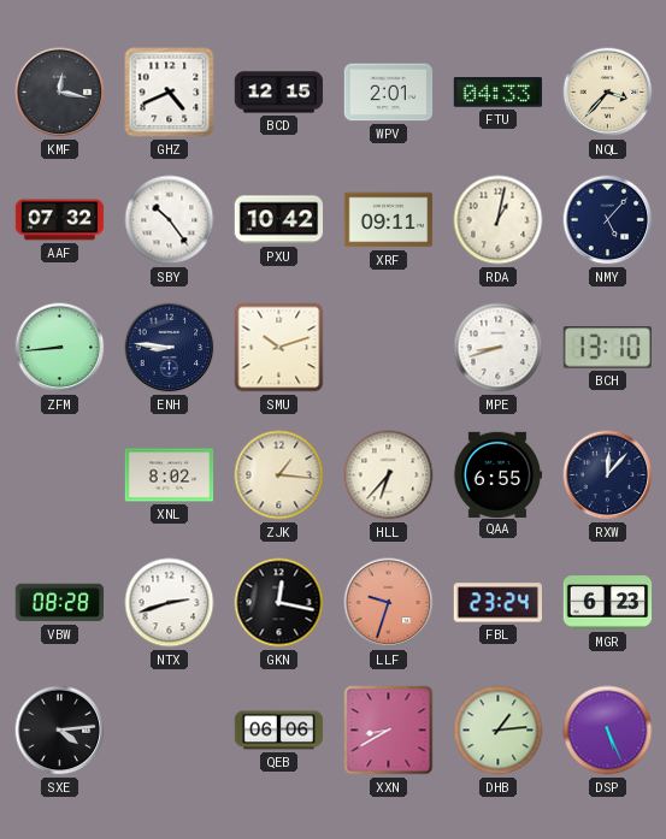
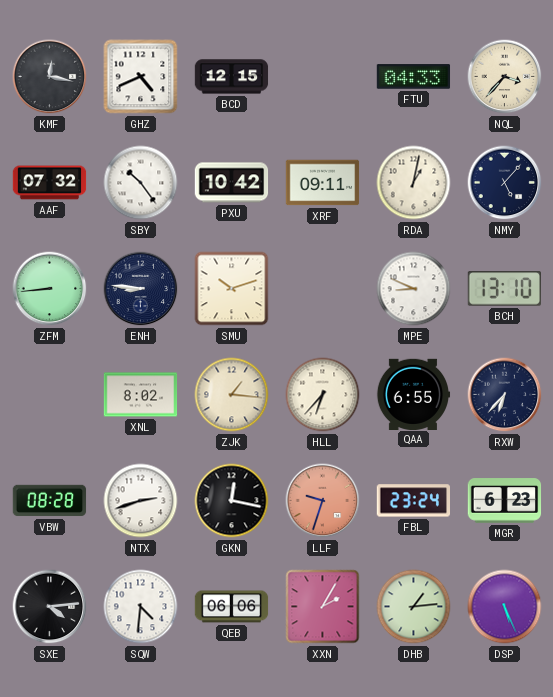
WPV: 2:01 -> none
MPE: 8:42 -> 8:49
RXW: 12:07 -> 6:37
SQW: none -> 4:31
XXN: 8:40 -> 2:05
